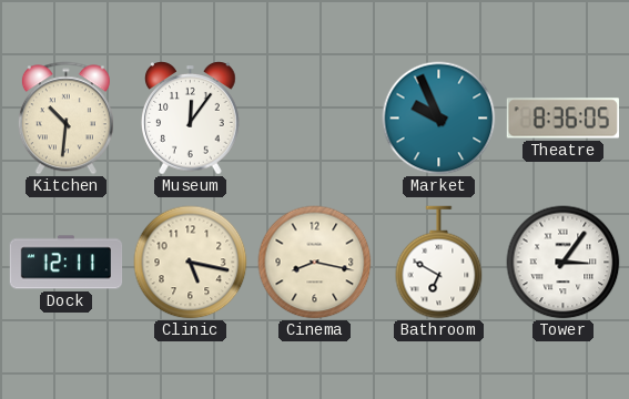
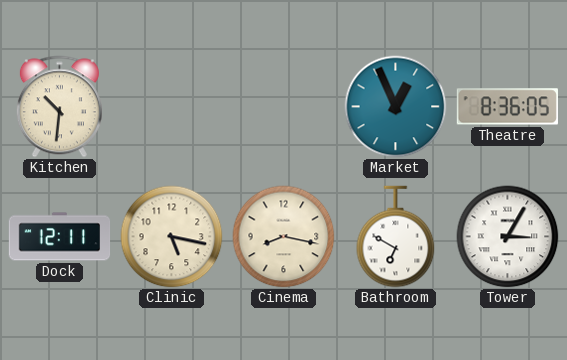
Museum: 12:06 -> none
Market: 9:56 -> 12:56
Tower: 3:06 -> 3:05
